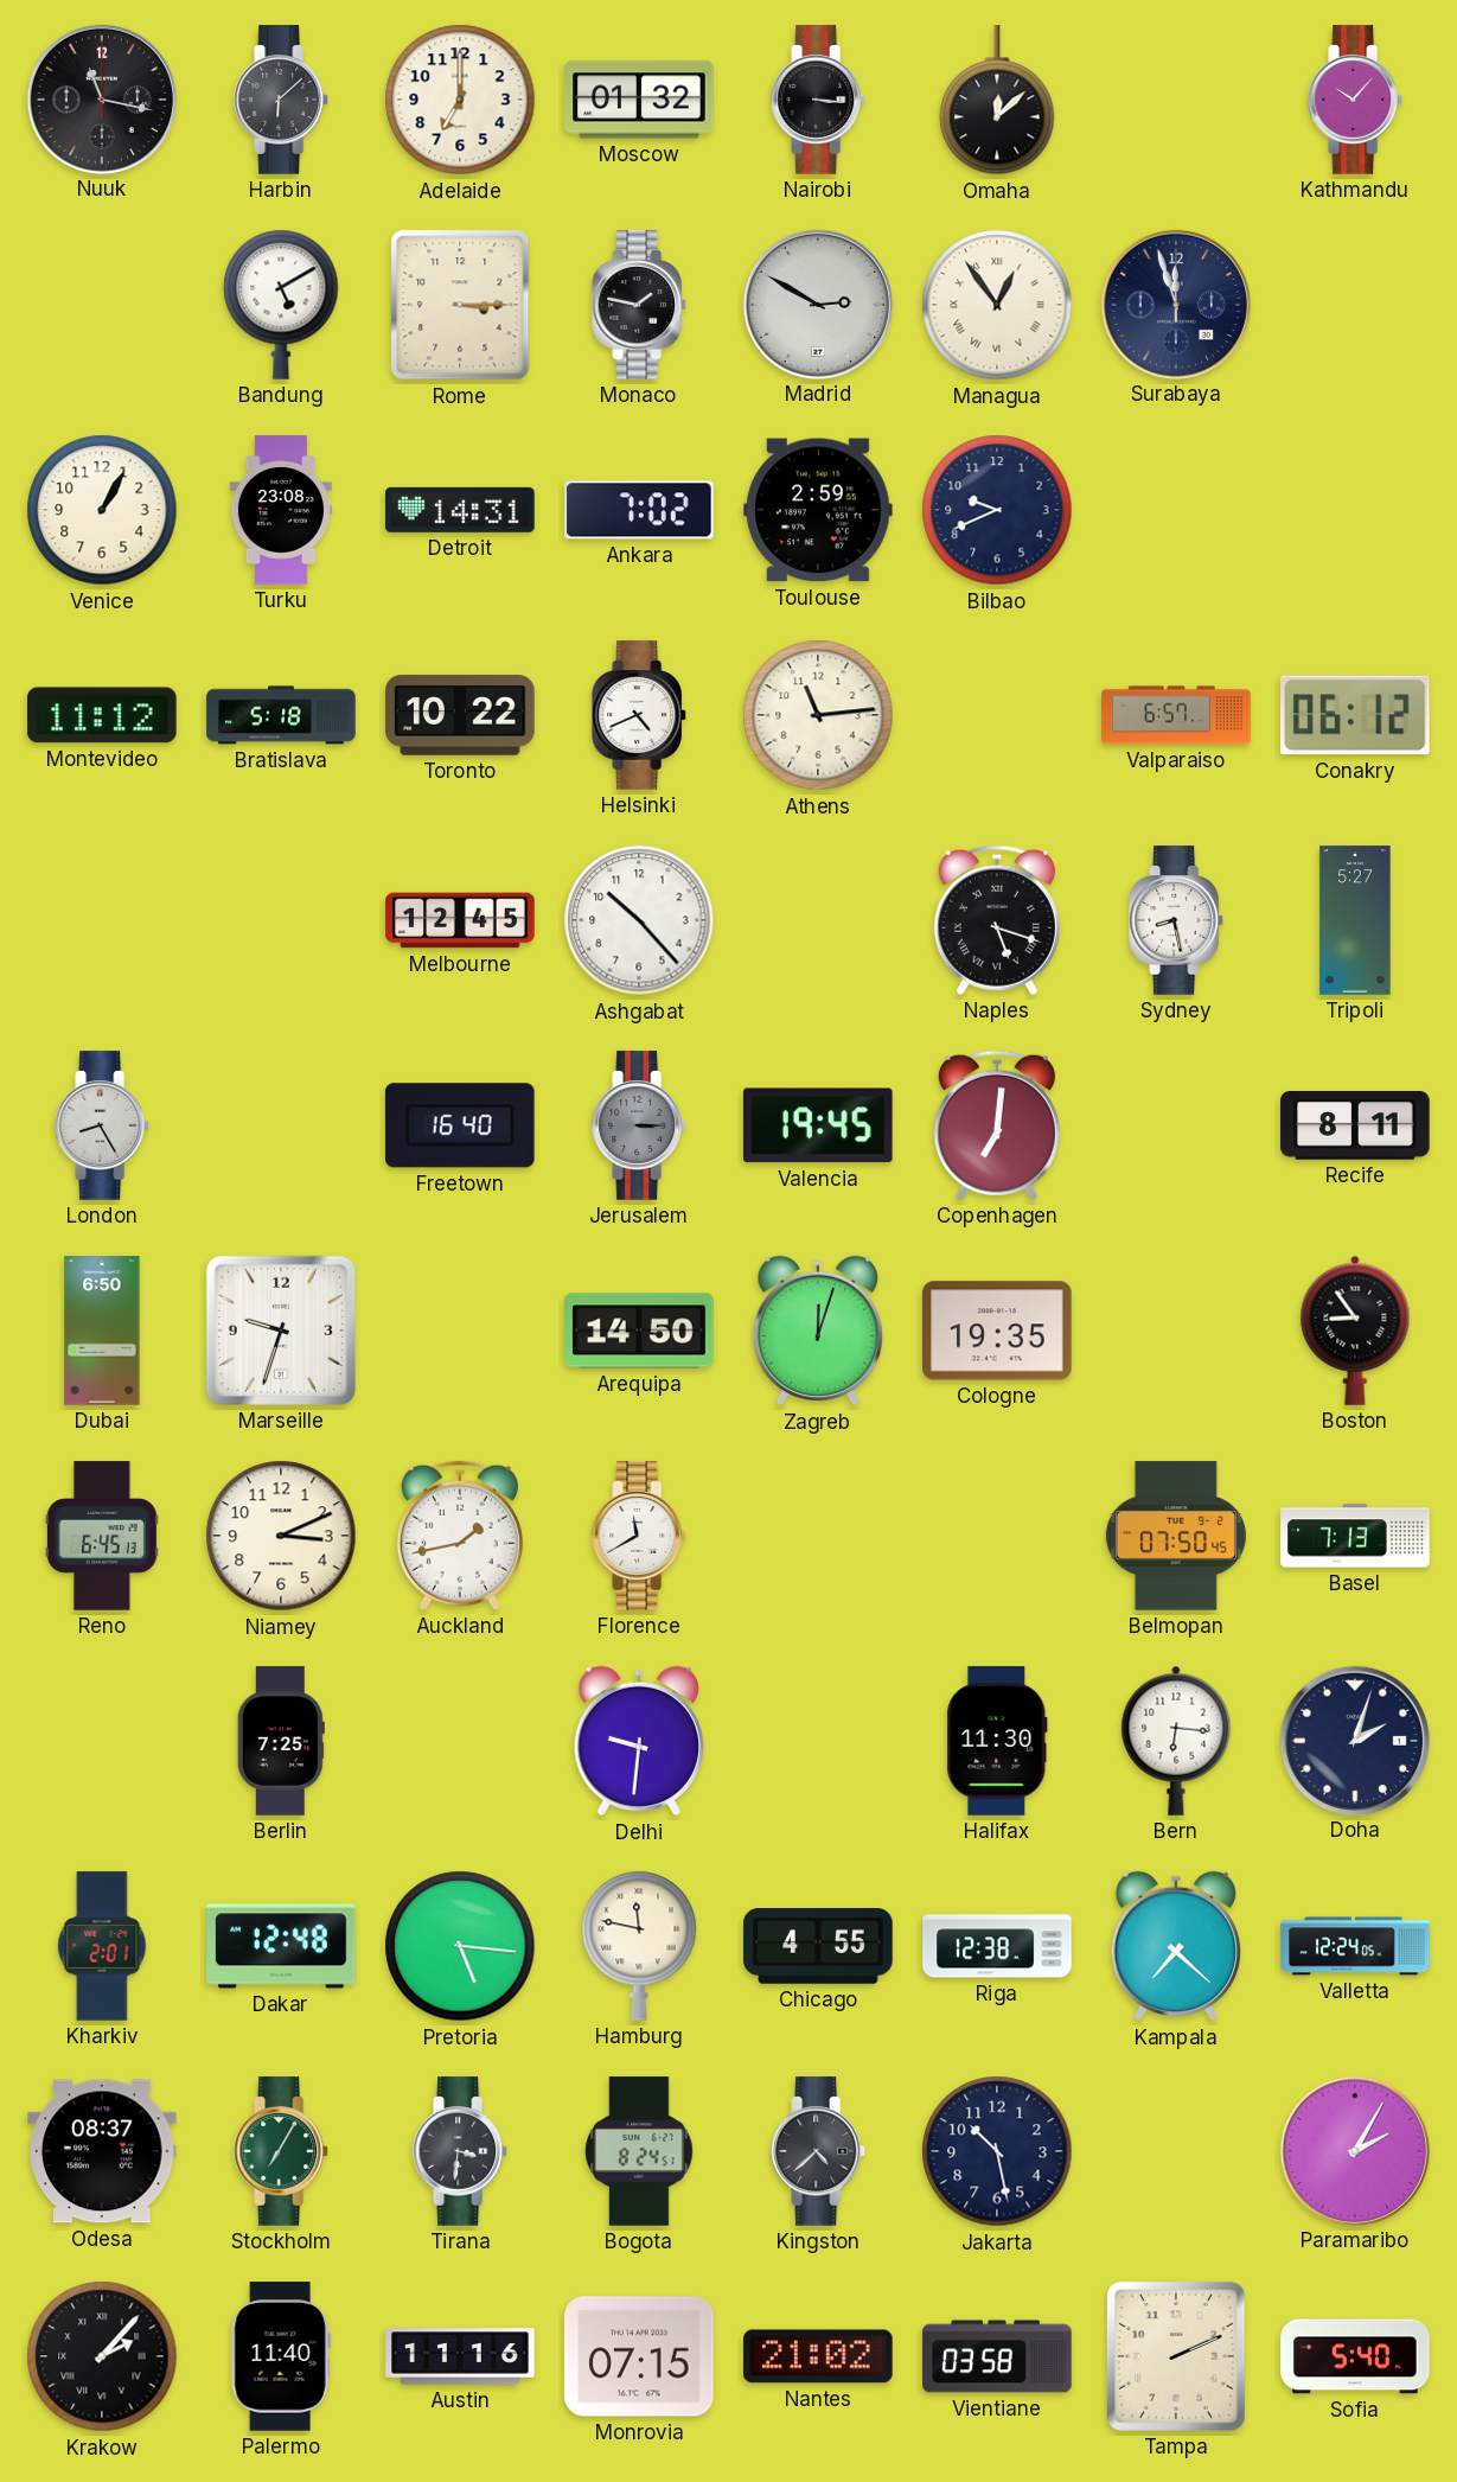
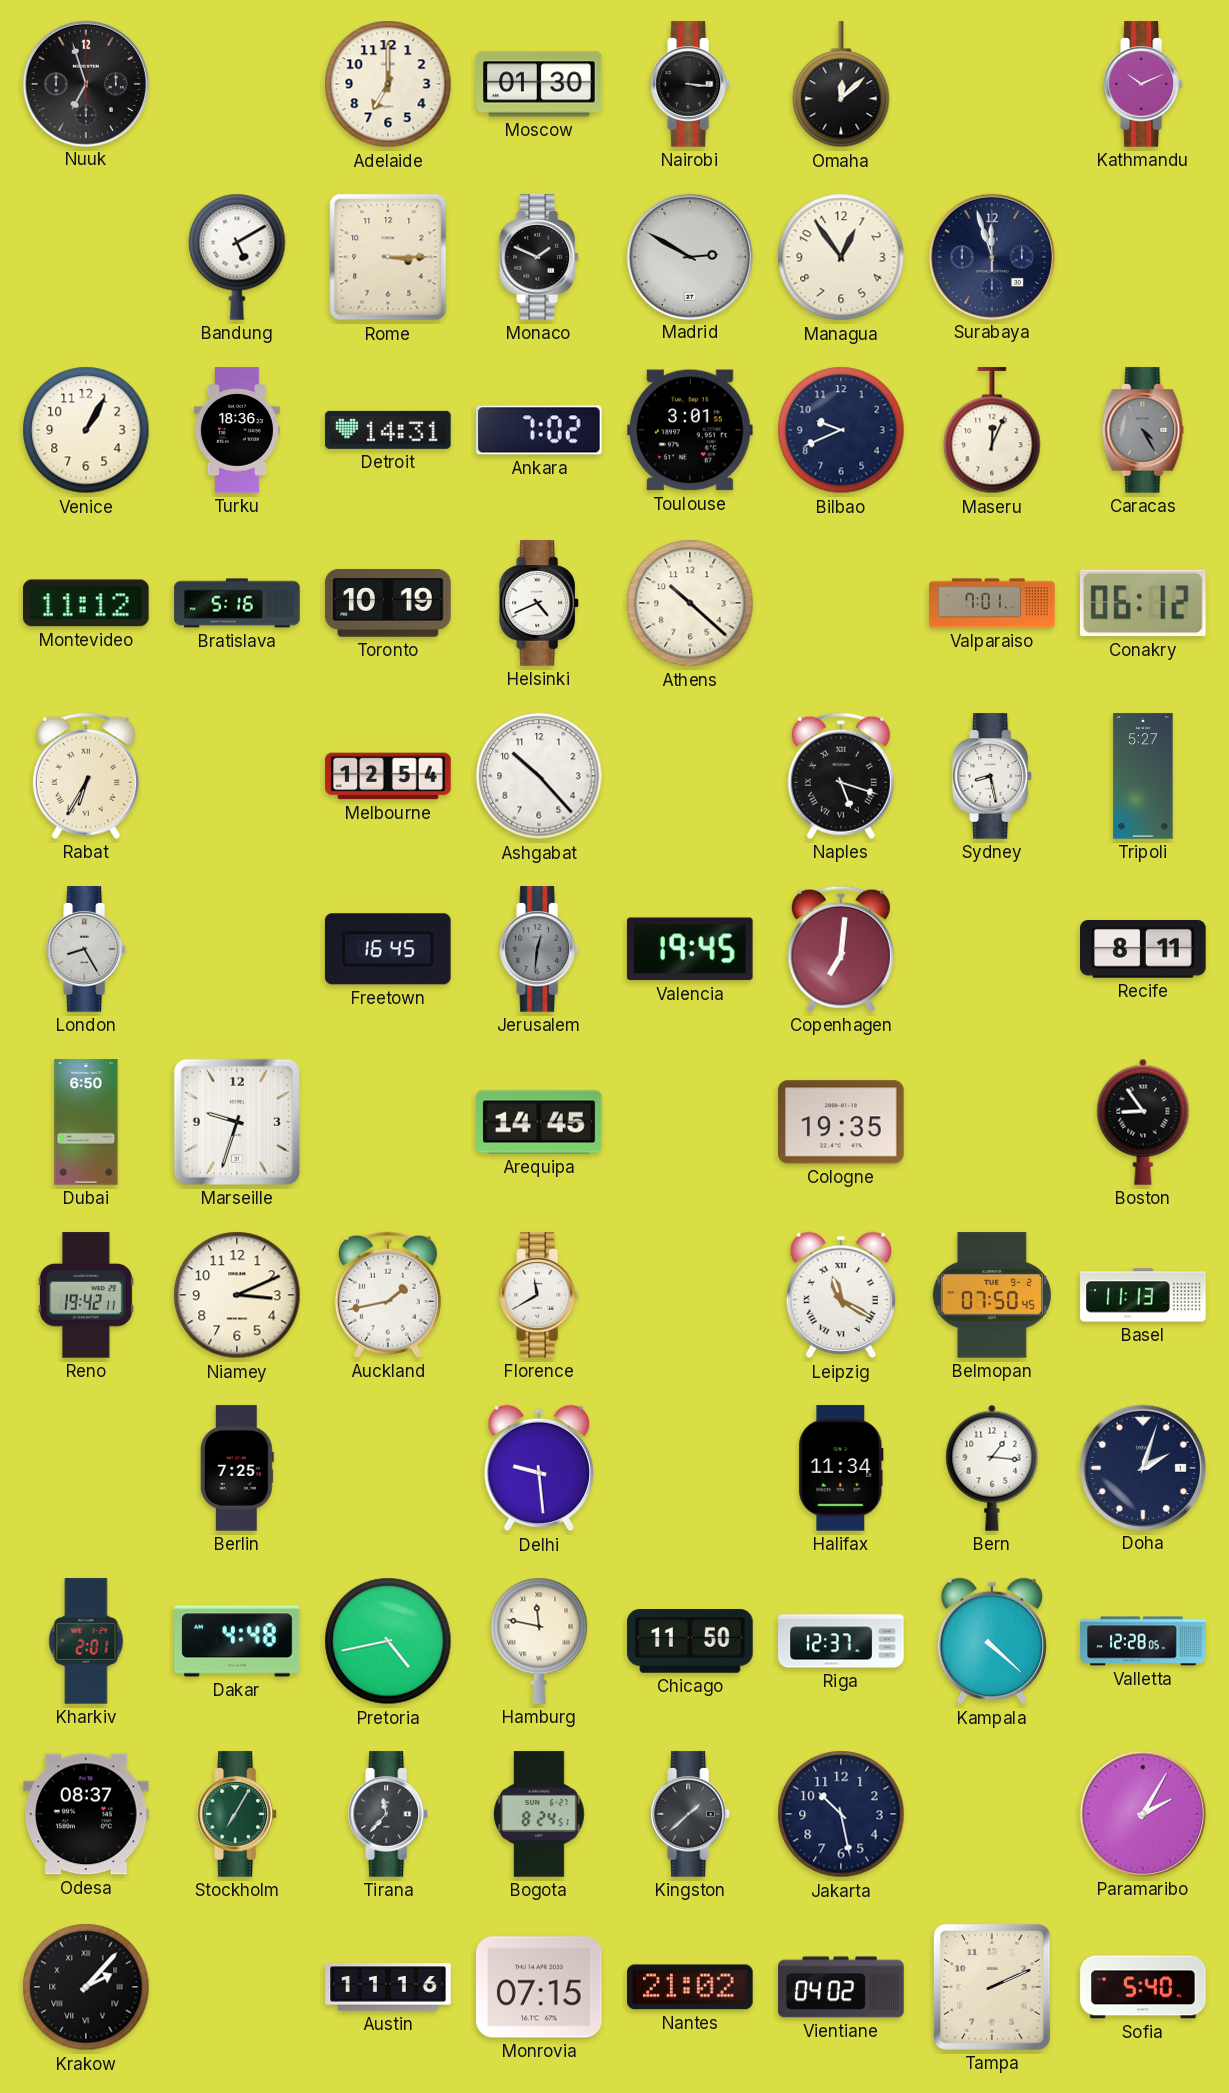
Nuuk: 11:17 -> 6:57
Harbin: 6:08 -> none
Moscow: 01:32 -> 01:30
Kathmandu: 10:07 -> 10:11
Monaco: 1:47 -> 1:49
Managua numerals: Roman -> Arabic
Turku: 23:08 -> 18:36
Toulouse: 2:59 -> 3:01
Maseru: none -> 12:04
Caracas: none -> 4:25
Bratislava: 5:18 -> 5:16
Toronto: 10:22 -> 10:19
Athens: 11:14 -> 10:22
Valparaiso: 6:57 -> 7:01
Rabat: none -> 6:35
Melbourne: 12:45 -> 12:54
Freetown: 16:40 -> 16:45
Jerusalem: 3:15 -> 12:31
Arequipa: 14:50 -> 14:45
Zagreb: 12:03 -> none
Reno: 6:45 -> 19:42
Leipzig: none -> 11:20
Basel: 7:13 -> 11:13
Delhi: 9:31 -> 9:29
Halifax: 11:30 -> 11:34
Bern: 6:16 -> 1:16
Dakar: 12:48 -> 4:48
Pretoria: 5:16 -> 4:43
Chicago: 4:55 -> 11:50
Riga: 12:38 -> 12:37
Kampala: 7:22 -> 4:22
Valletta: 12:24 -> 12:28
Tirana: 3:31 -> 11:37
Kingston: 4:38 -> 1:38
Palermo: 11:40 -> none
Vientiane: 03:58 -> 04:02
